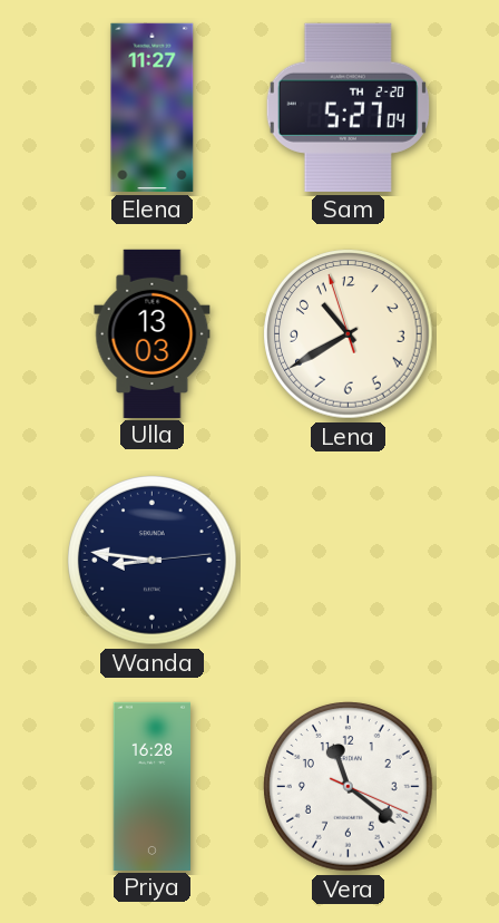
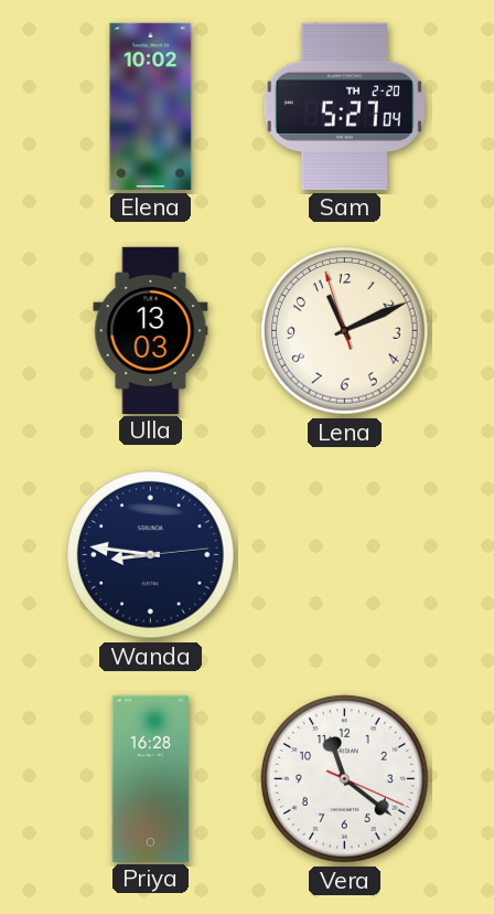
Elena: 11:27 -> 10:02
Lena: 10:39 -> 11:10
